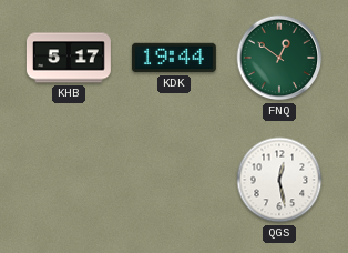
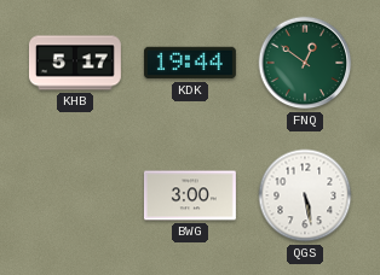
BWG: none -> 3:00
QGS: 12:28 -> 5:28
